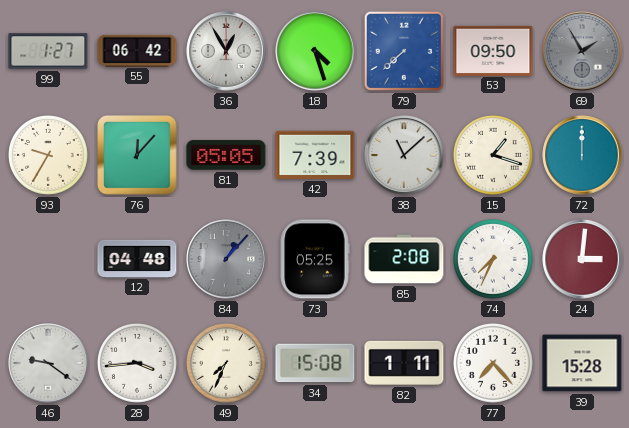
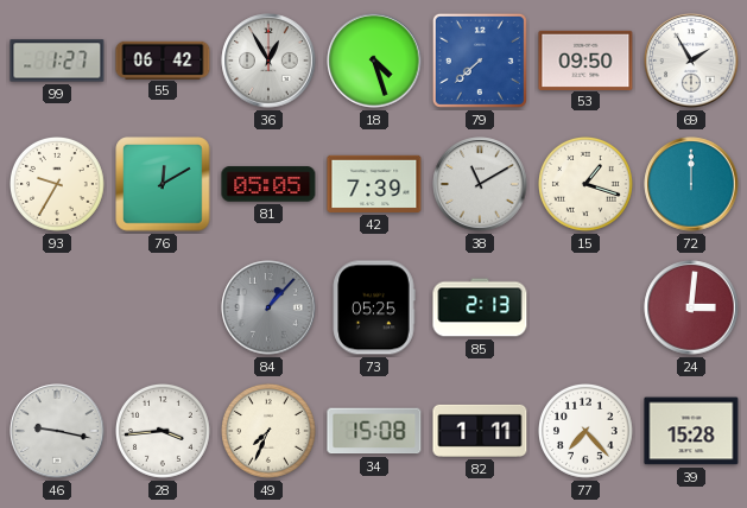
69 dial: grey -> white
76: 12:07 -> 12:10
38: 11:08 -> 11:10
12: 04:48 -> none
85: 2:08 -> 2:13
74: 7:34 -> none
46: 9:21 -> 9:17
